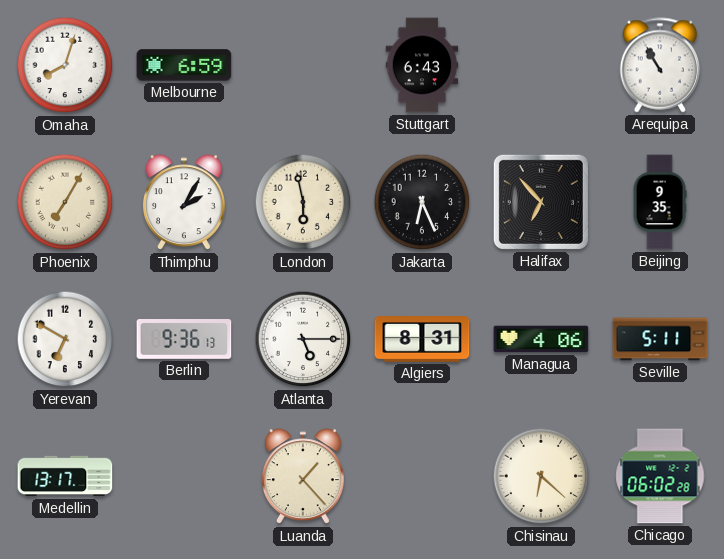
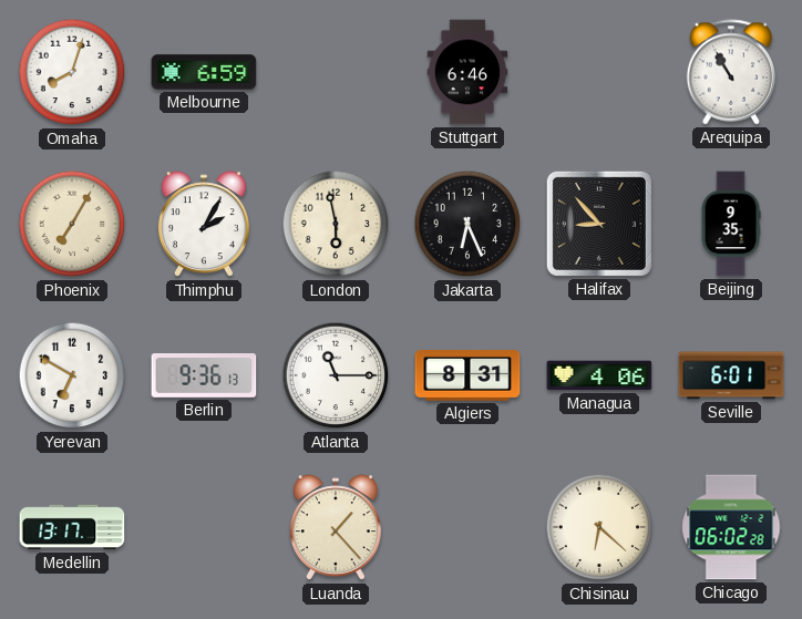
Stuttgart: 6:43 -> 6:46
Halifax: 6:53 -> 8:53
Atlanta: 5:15 -> 11:15
Seville: 5:11 -> 6:01
